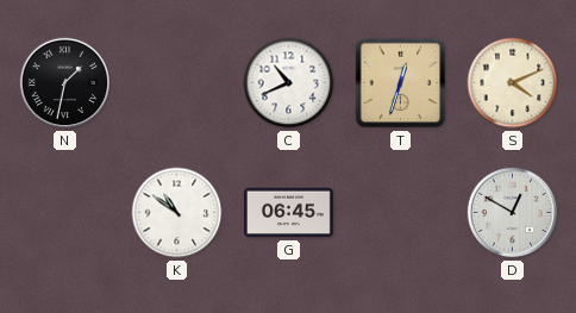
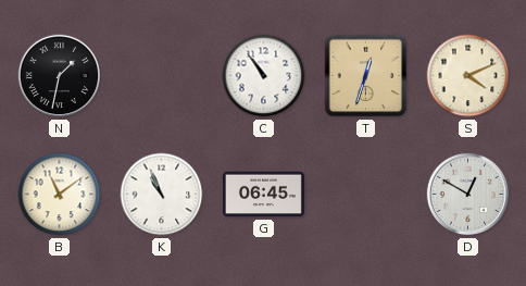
C: 10:41 -> 10:54
B: none -> 11:09
K: 10:51 -> 10:56
